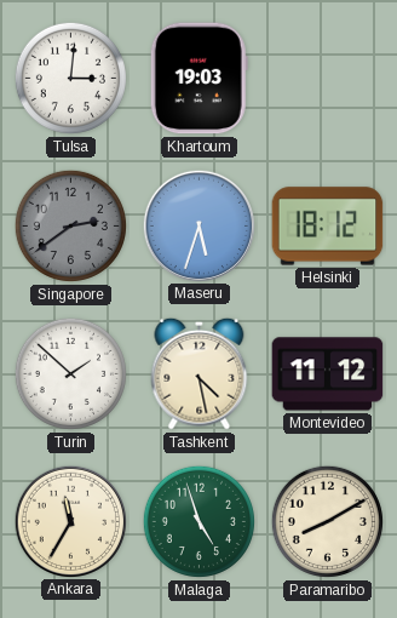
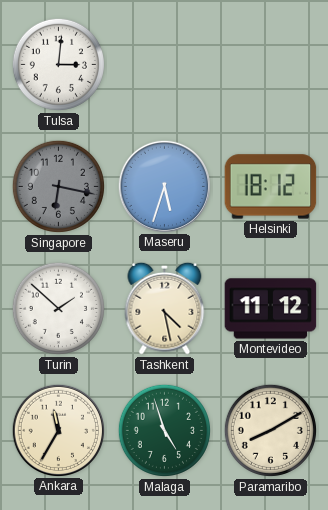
Khartoum: 19:03 -> none
Singapore: 2:39 -> 6:17
